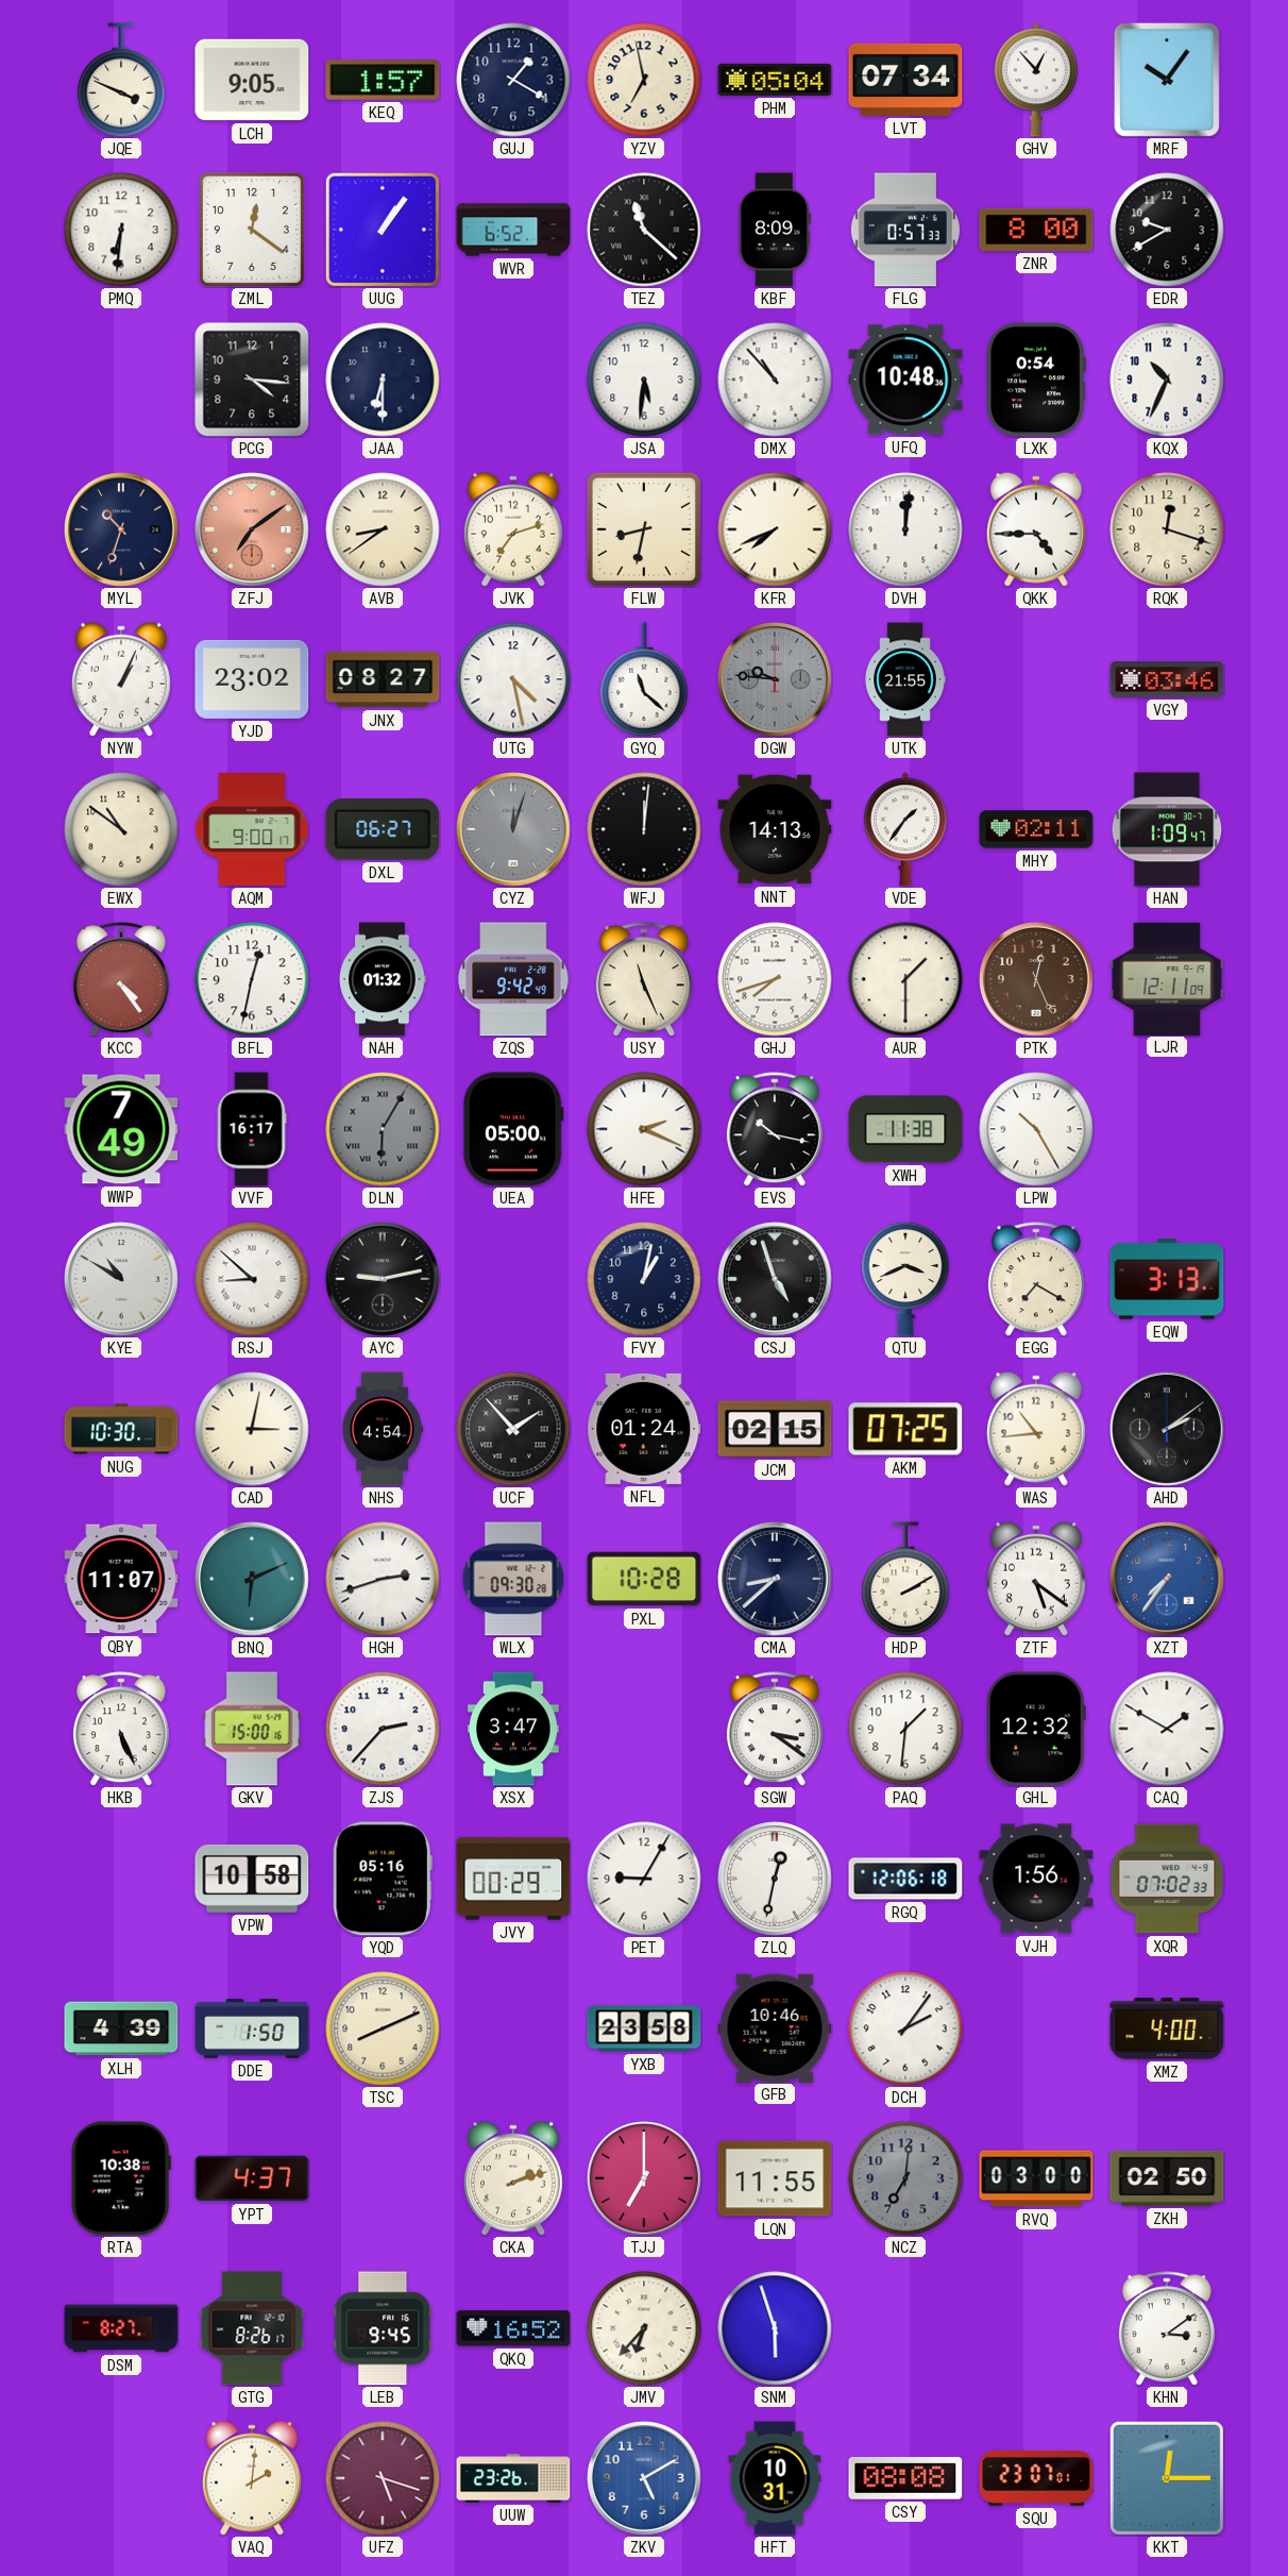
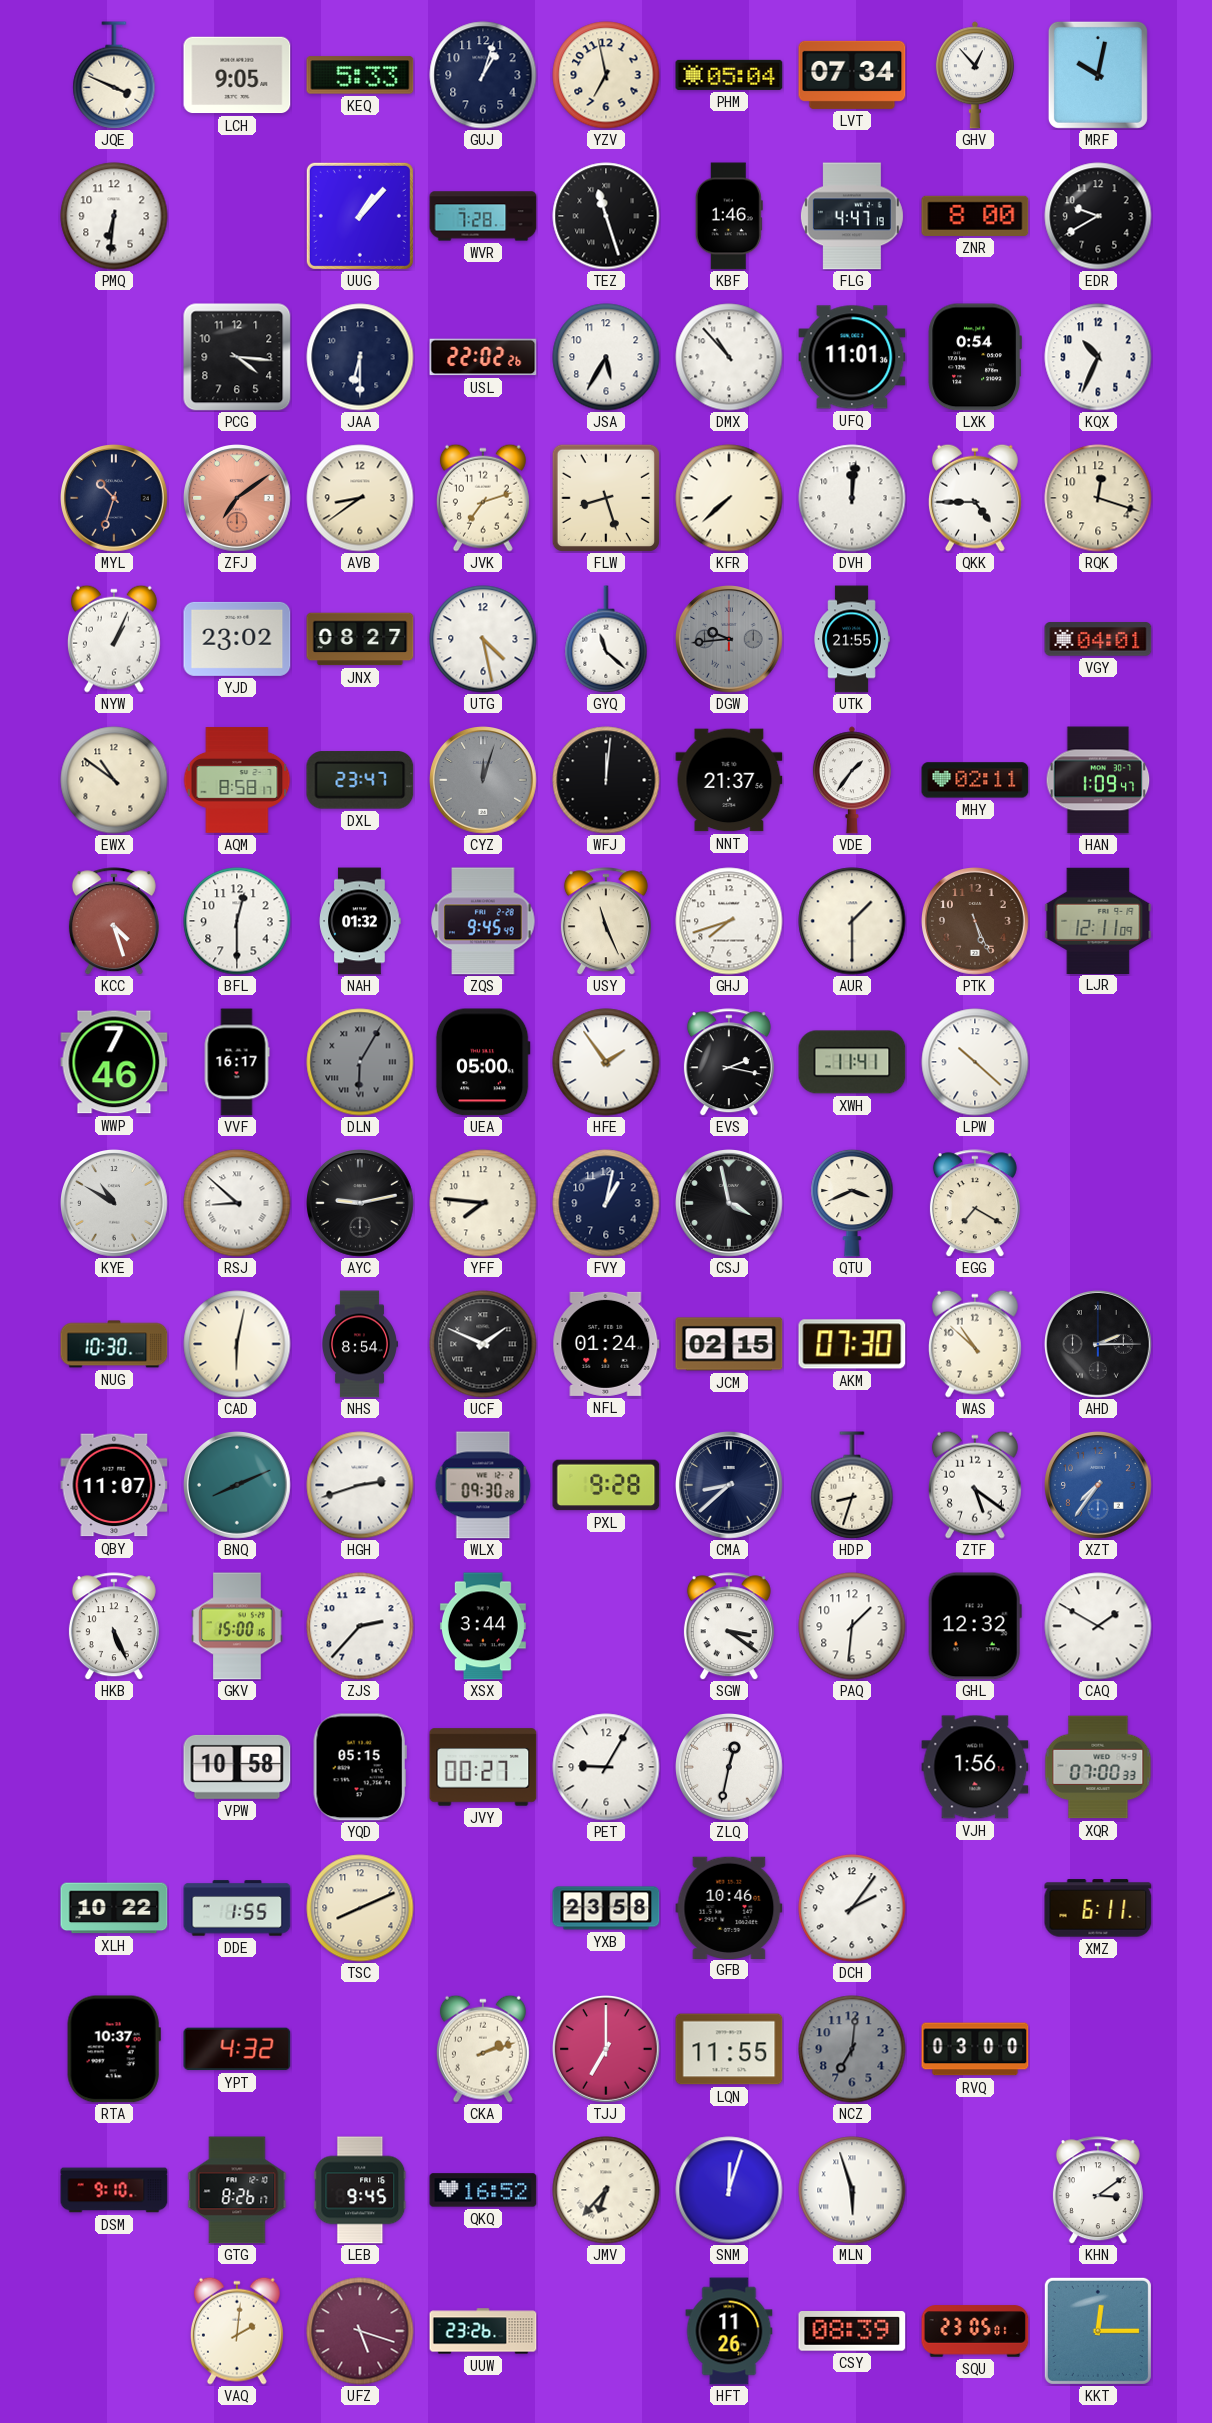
KEQ: 1:57 -> 5:33
GUJ: 1:20 -> 1:03
MRF: 10:06 -> 10:02
ZML: 12:21 -> none
UUG: 1:06 -> 1:07
WVR: 6:52 -> 7:28
TEZ: 11:22 -> 11:27
KBF: 8:09 -> 1:46
FLG: 0:57 -> 4:47
USL: none -> 22:02
JSA: 5:31 -> 5:35
UFQ: 10:48 -> 11:01
FLW: 8:32 -> 8:27
KFR: 7:41 -> 7:38
DGW: 9:46 -> 9:44
VGY: 03:46 -> 04:01
AQM: 9:00 -> 8:58
DXL: 06:27 -> 23:47
NNT: 14:13 -> 21:37
KCC: 4:24 -> 4:27
BFL: 12:32 -> 12:30
ZQS: 9:42 -> 9:45
PTK: 12:26 -> 5:26
WWP: 7:49 -> 7:46
HFE: 2:19 -> 1:54
EVS: 10:17 -> 2:17
XWH: 11:38 -> 11:41
LPW: 10:25 -> 10:22
YFF: none -> 7:46
CSJ: 4:57 -> 3:58
EQW: 3:13 -> none
CAD: 3:02 -> 6:02
NHS: 4:54 -> 8:54
UCF: 1:53 -> 1:49
AKM: 07:25 -> 07:30
WAS: 10:44 -> 10:52
AHD: 2:09 -> 2:15
BNQ: 6:11 -> 8:11
PXL: 10:28 -> 9:28
HDP: 2:10 -> 8:33
XSX: 3:47 -> 3:44
YQD: 05:16 -> 05:15
JVY: 00:29 -> 00:27
RGQ: 12:06 -> none
XQR: 07:02 -> 07:00
XLH: 4:39 -> 10:22
DDE: 1:50 -> 1:55
XMZ: 4:00 -> 6:11
RTA: 10:38 -> 10:37
YPT: 4:37 -> 4:32
ZKH: 02:50 -> none
DSM: 8:27 -> 9:10
SNM: 5:57 -> 12:03
MLN: none -> 5:57
ZKV: 5:10 -> none
HFT: 10:31 -> 11:26
CSY: 08:08 -> 08:39
SQU: 23:07 -> 23:05
